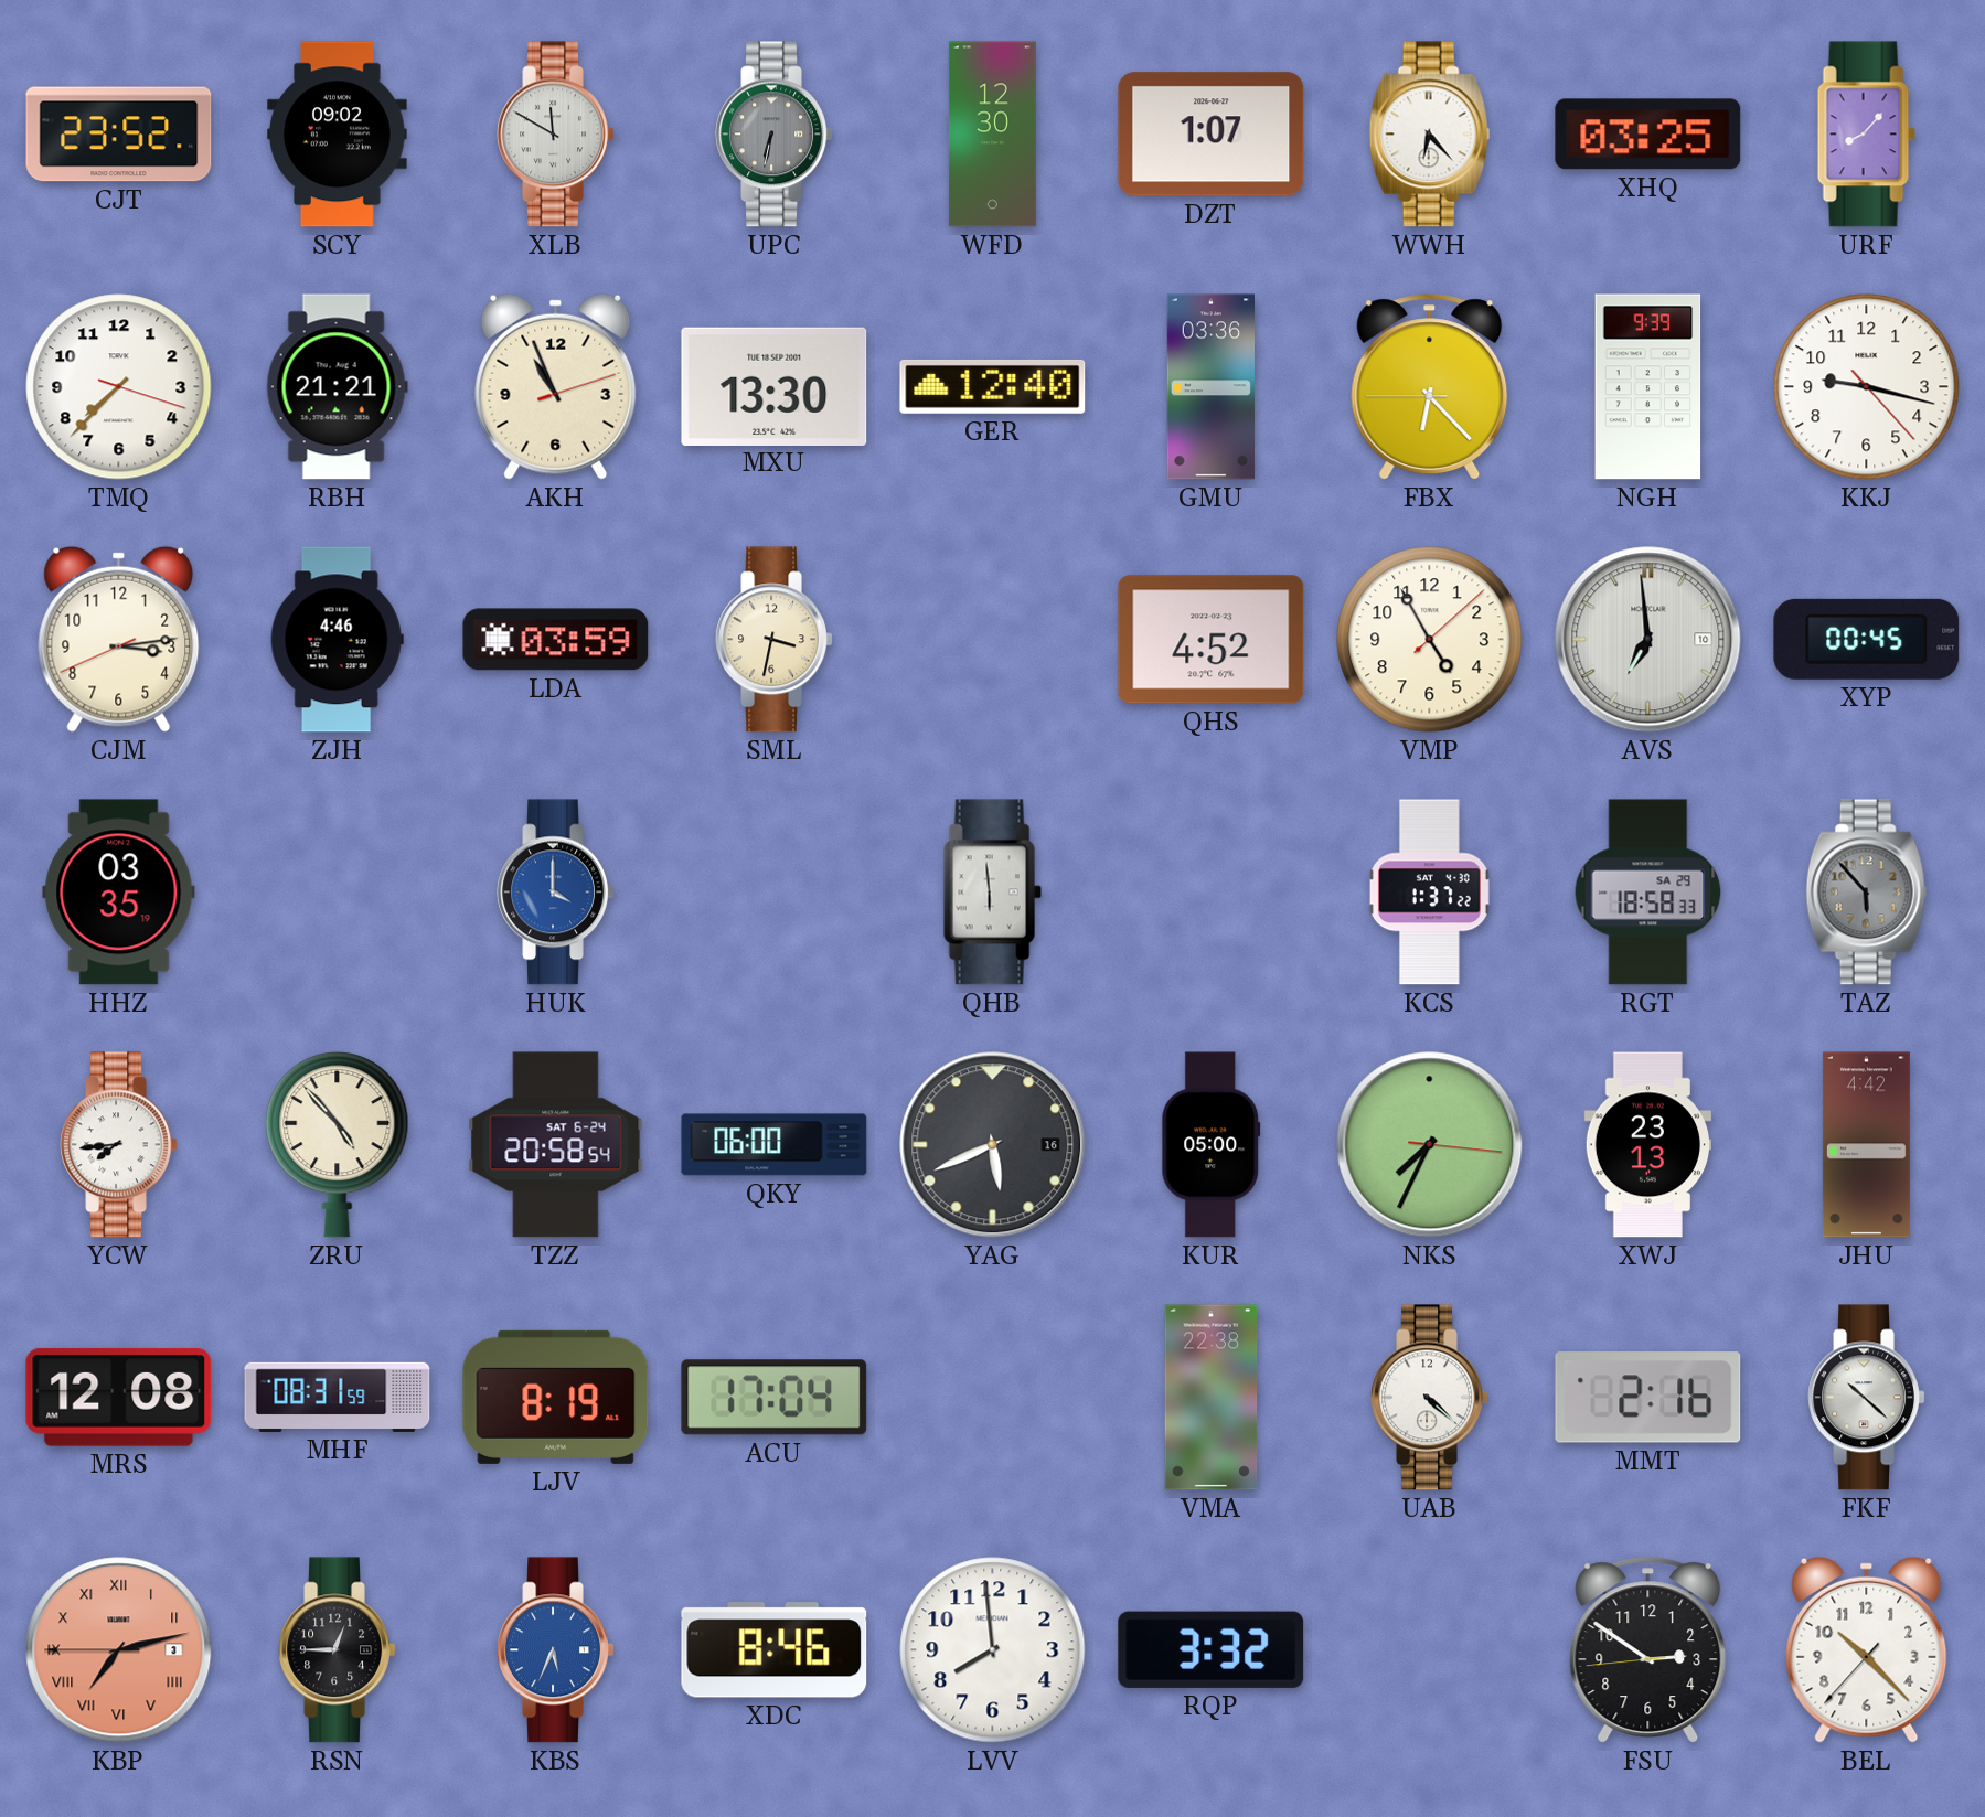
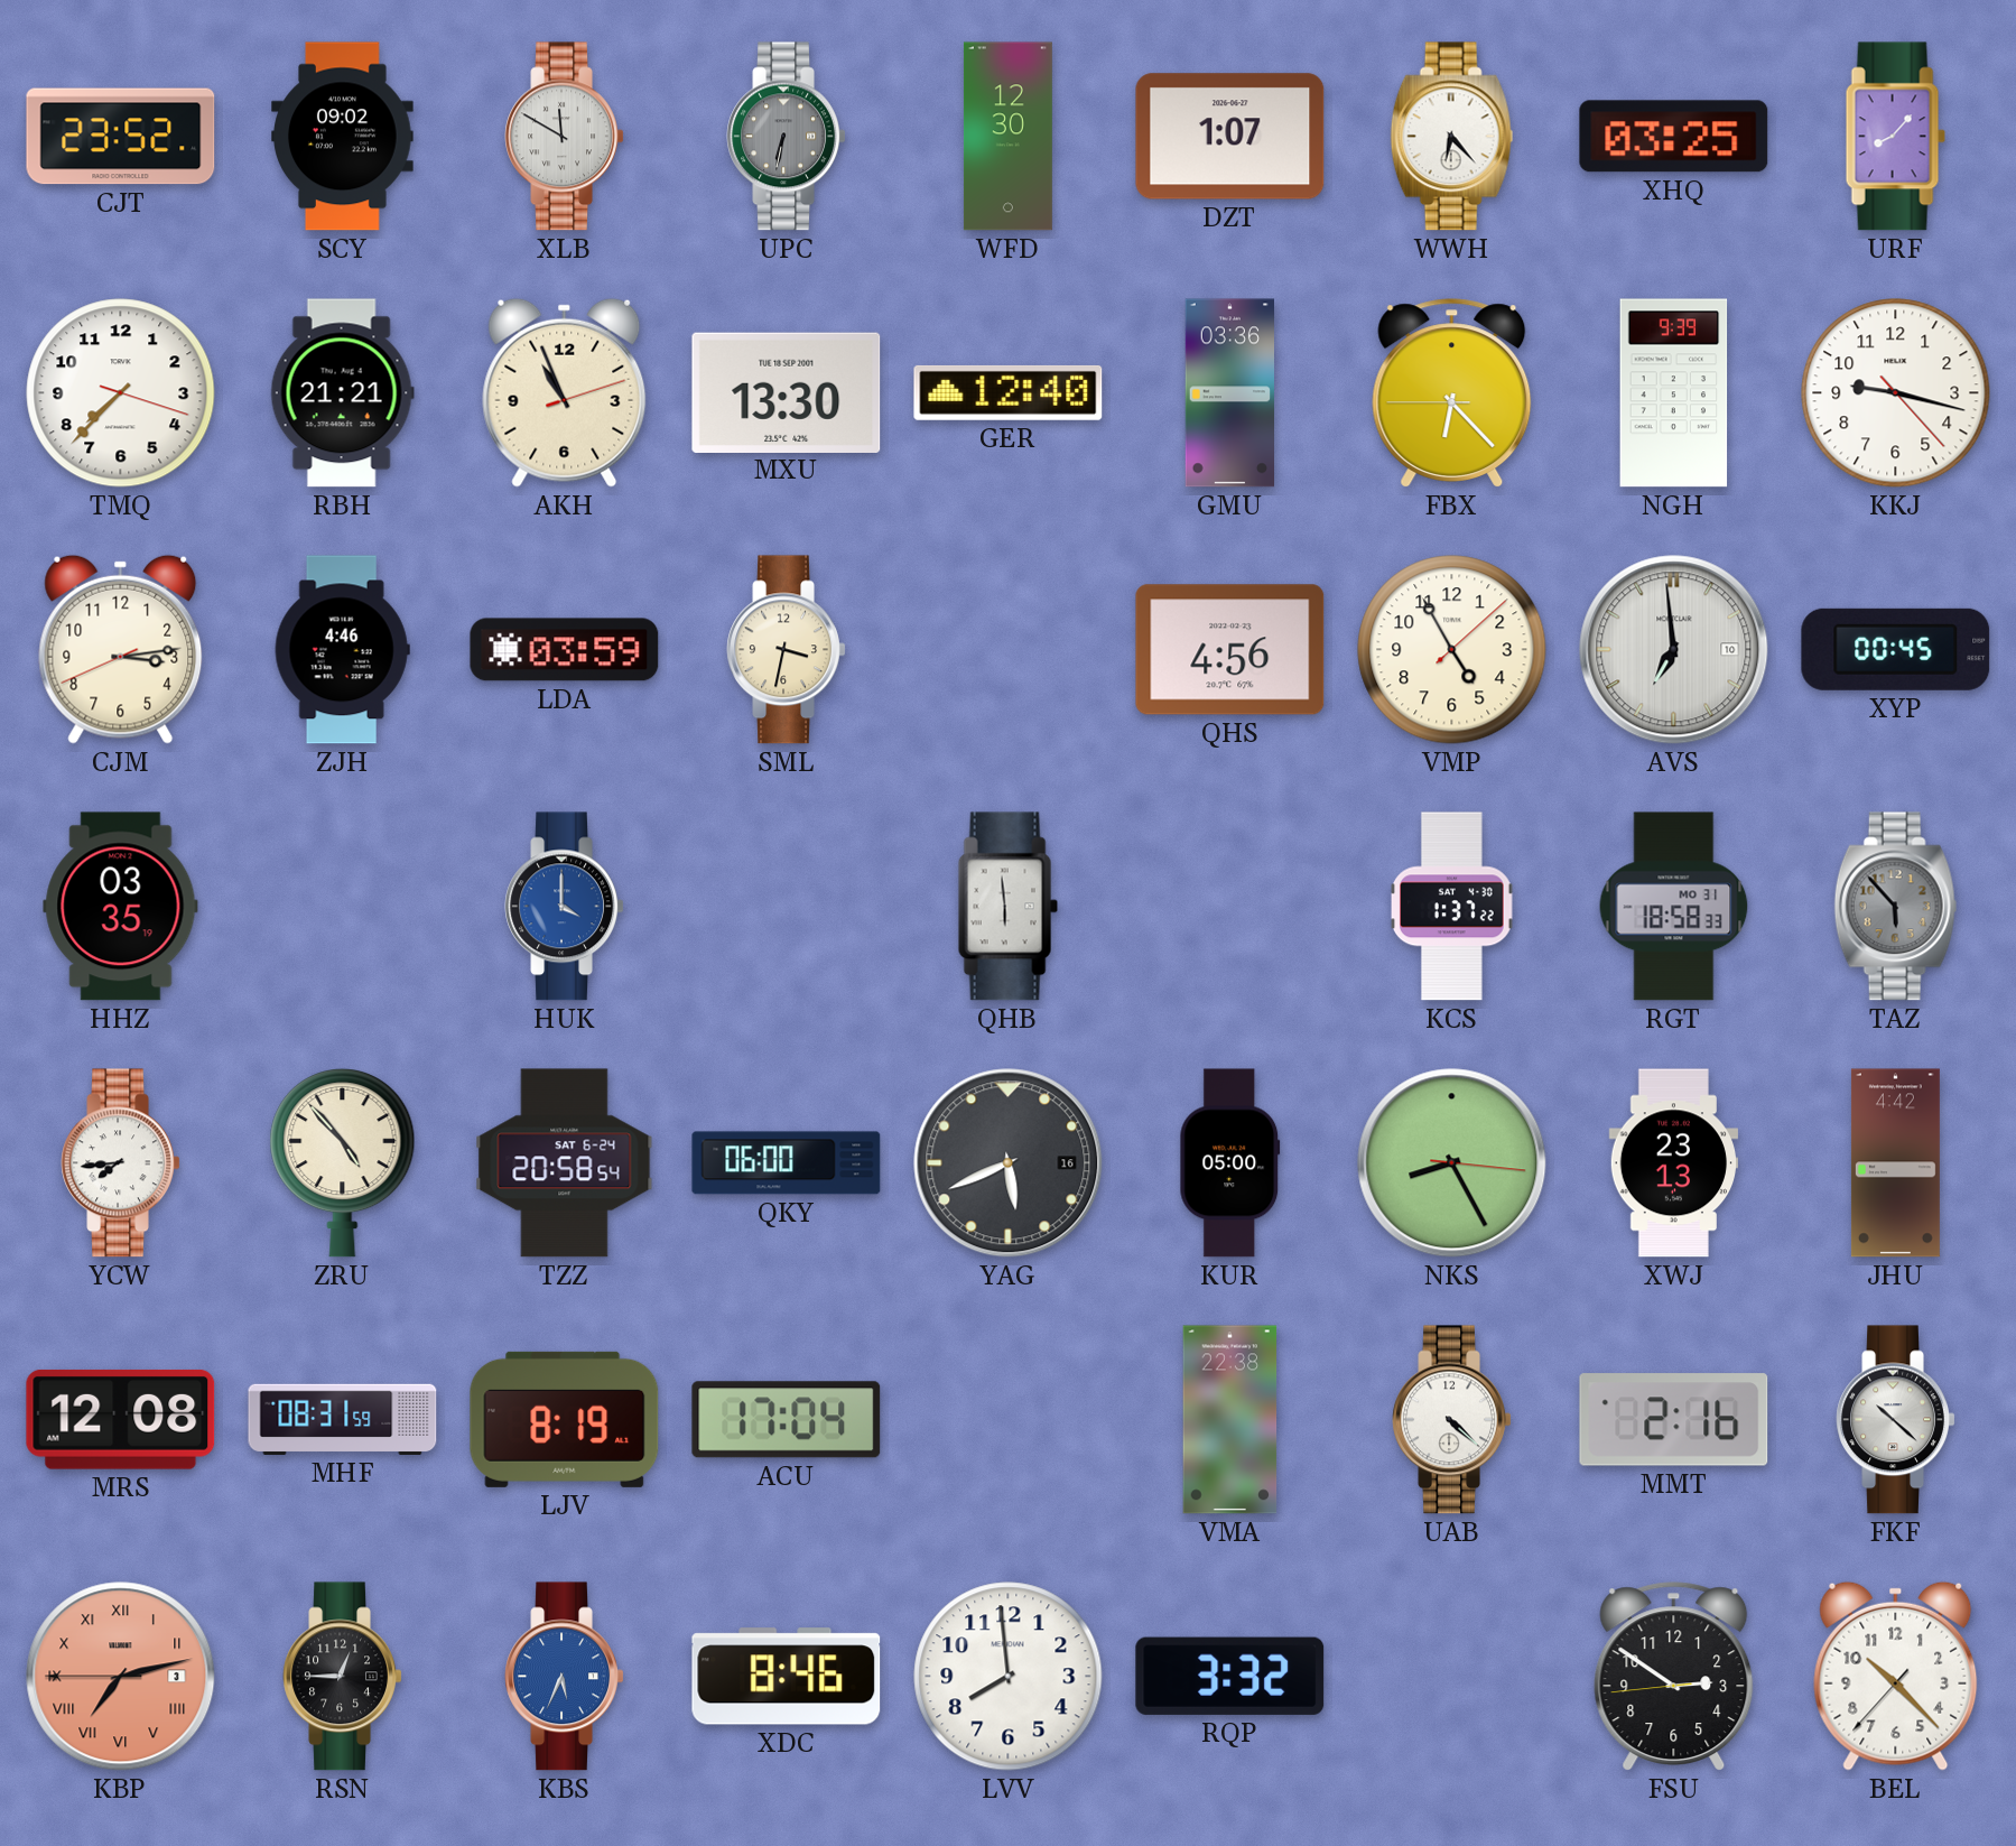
QHS: 4:52 -> 4:56
RGT date: SA 29 -> MO 31
NKS: 7:34 -> 8:25
